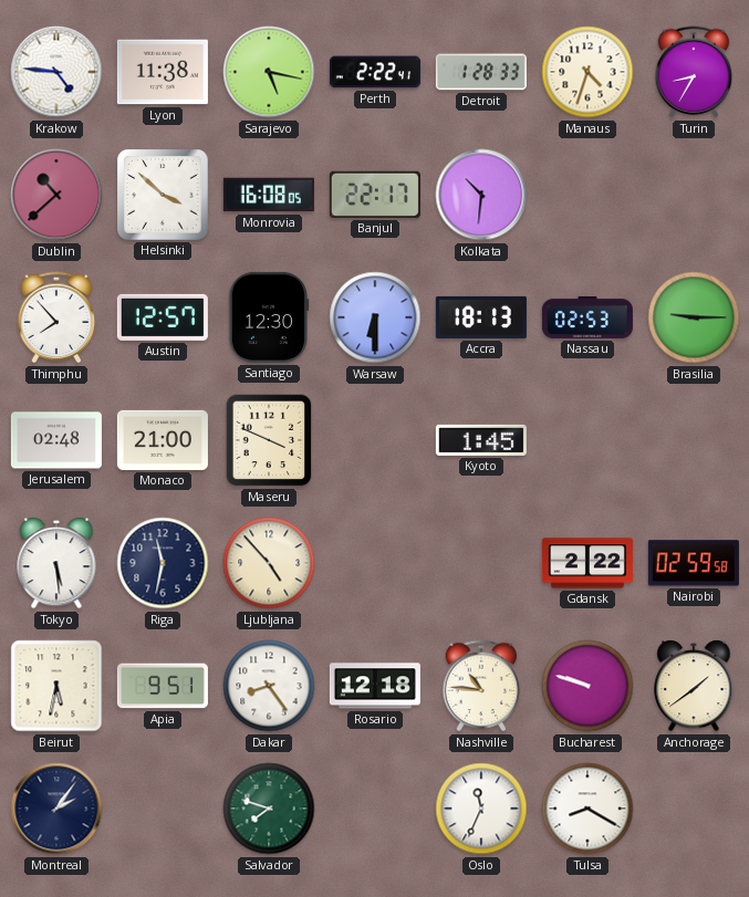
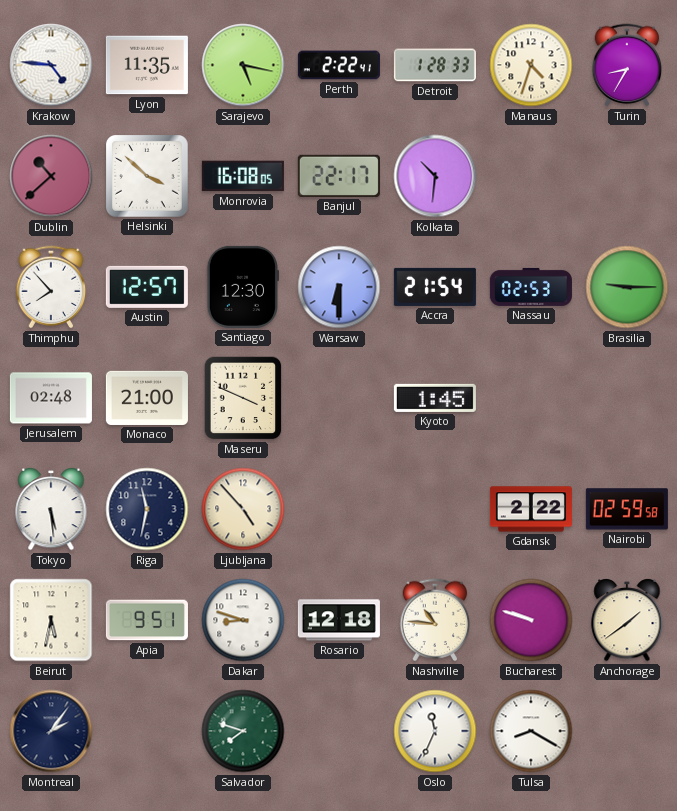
Lyon: 11:38 -> 11:35
Accra: 18:13 -> 21:54
Dakar: 8:24 -> 8:48
